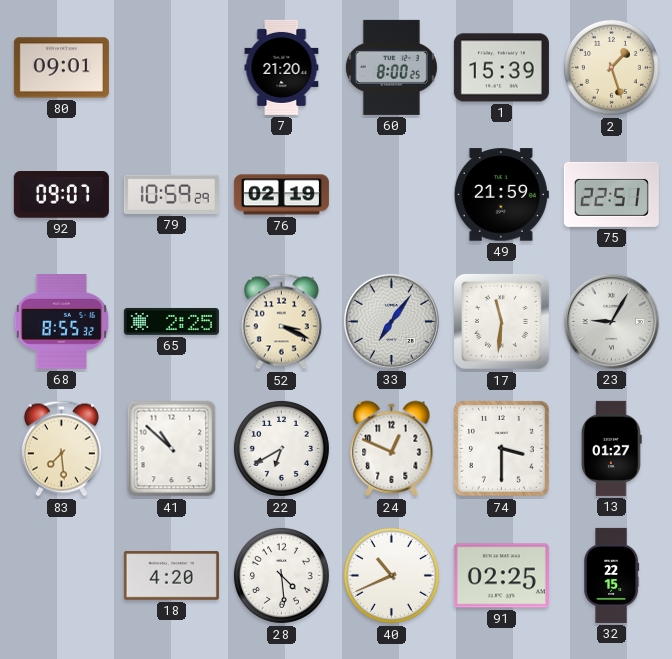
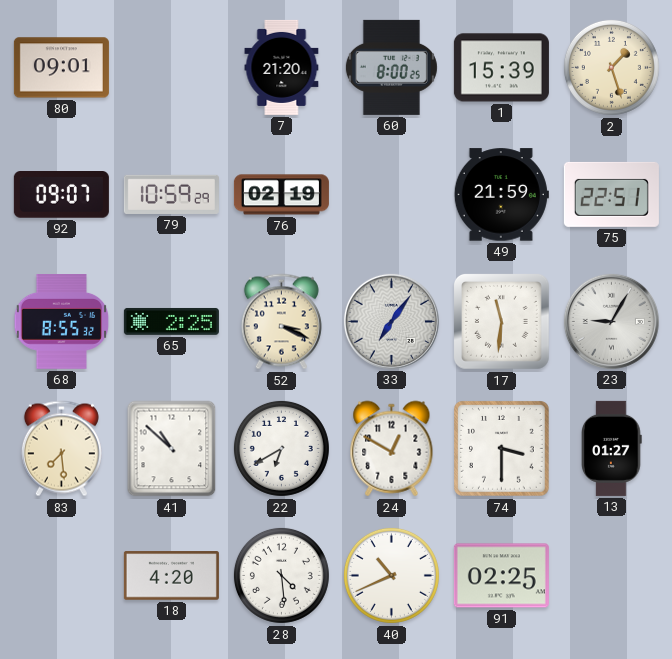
24: 12:49 -> 12:50
32: 22:15 -> none
